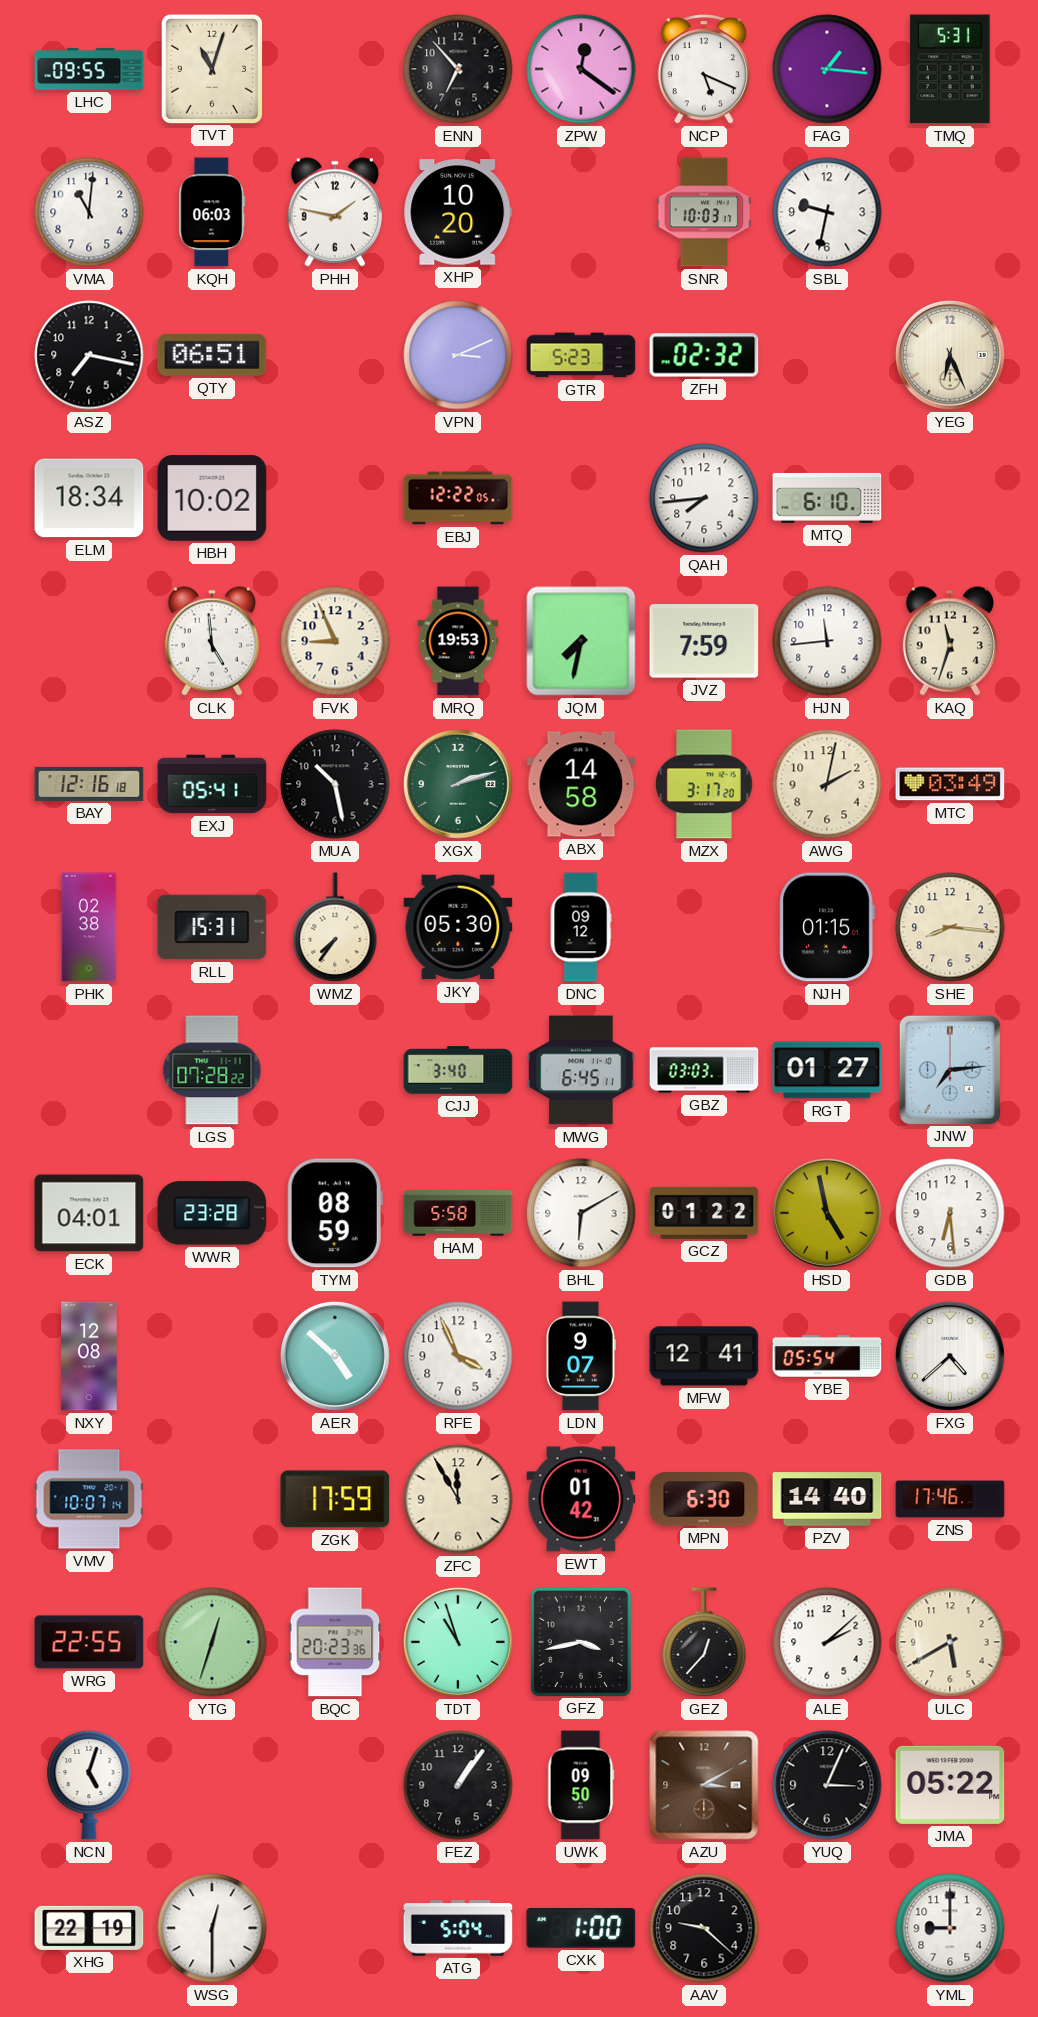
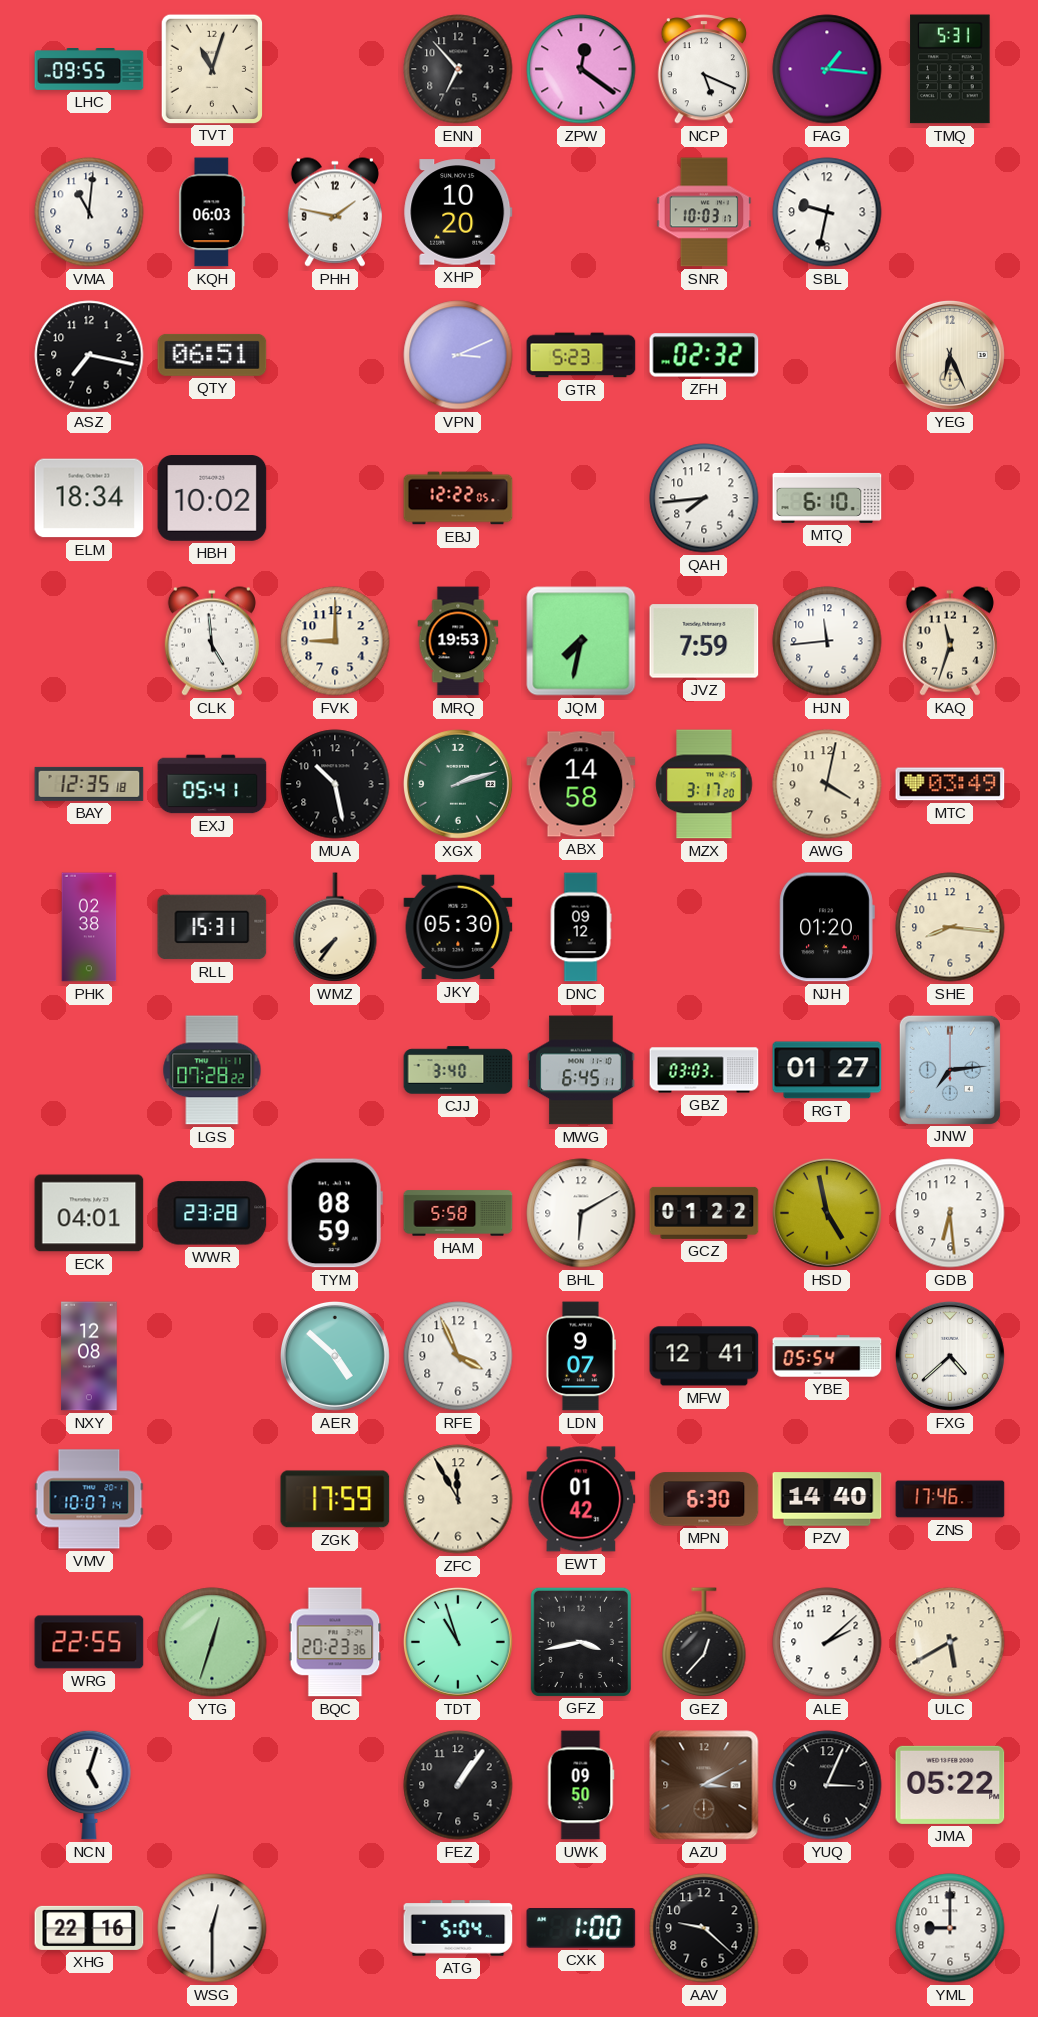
FVK: 8:56 -> 9:00
BAY: 12:16 -> 12:35
AWG: 2:02 -> 4:02
NJH: 01:15 -> 01:20
XHG: 22:19 -> 22:16
